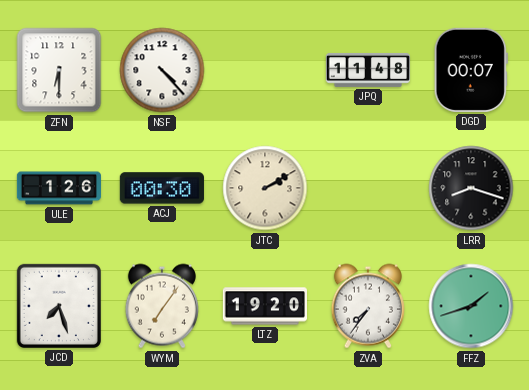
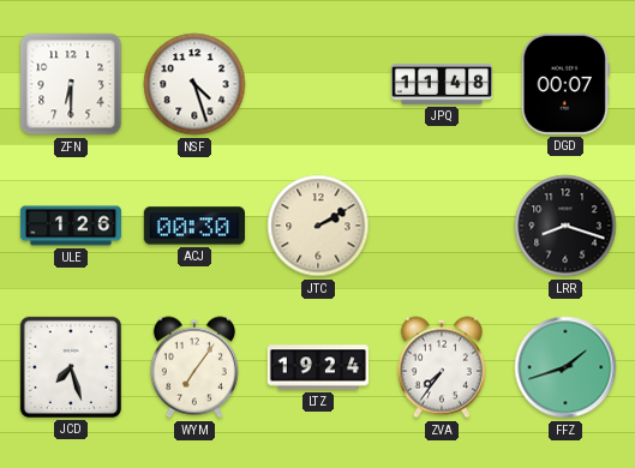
NSF: 4:23 -> 4:27
LTZ: 19:20 -> 19:24
